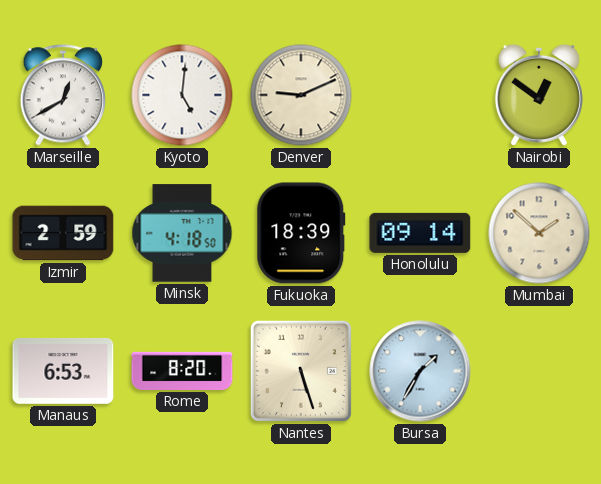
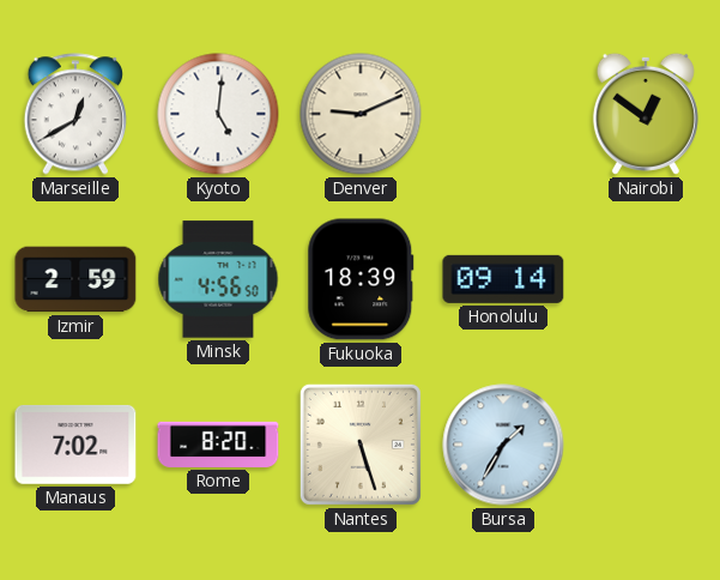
Minsk: 4:18 -> 4:56
Mumbai: 1:52 -> none
Manaus: 6:53 -> 7:02
